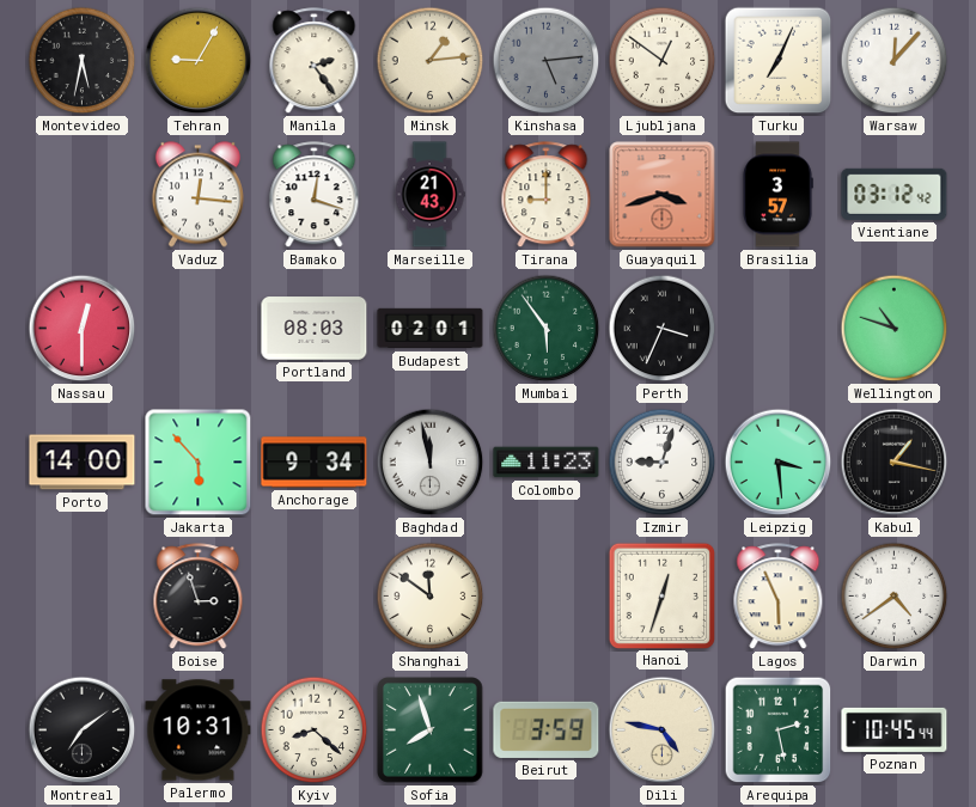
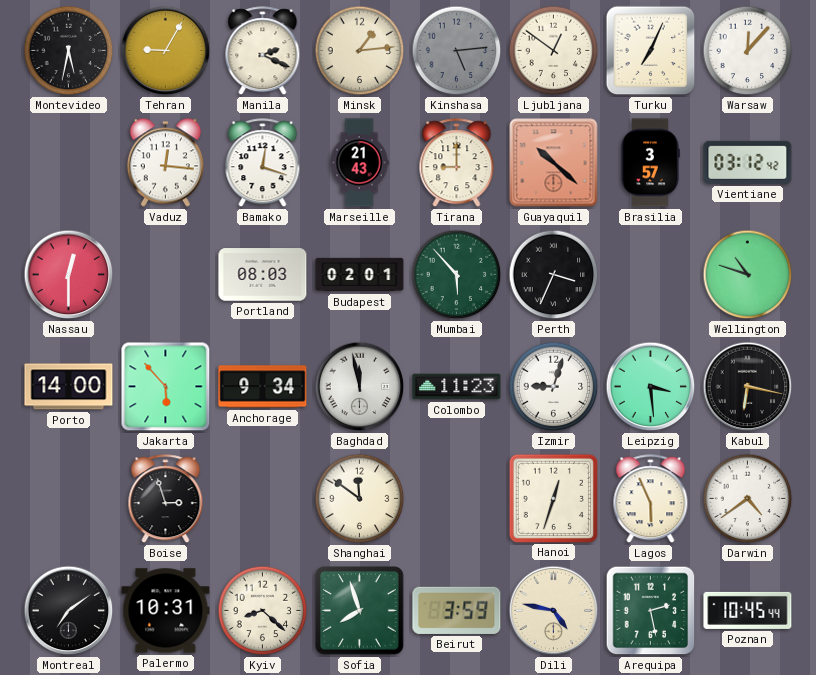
Manila: 2:24 -> 2:19
Guayaquil: 3:42 -> 10:22
Mumbai: 5:54 -> 5:53
Kabul: 1:17 -> 6:17
